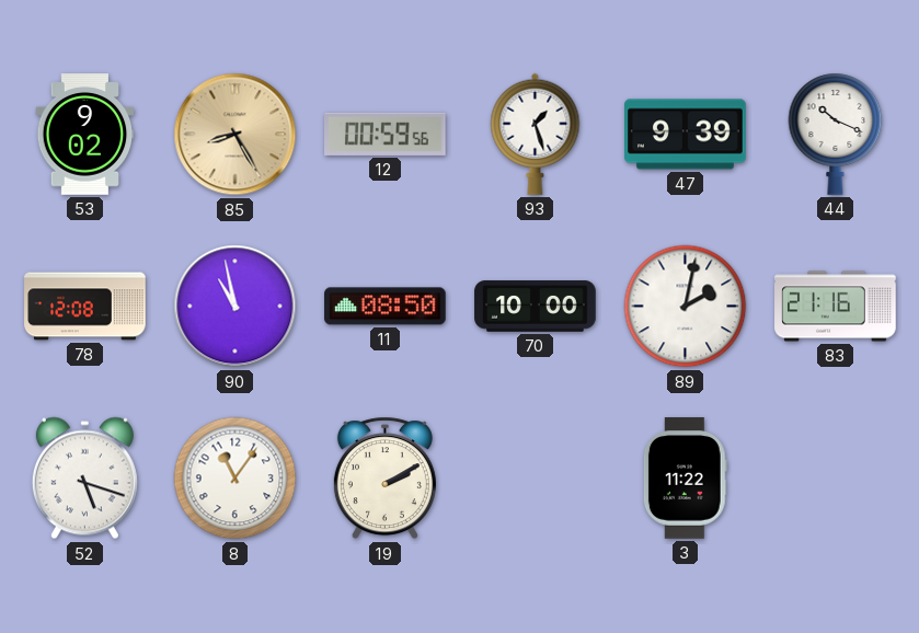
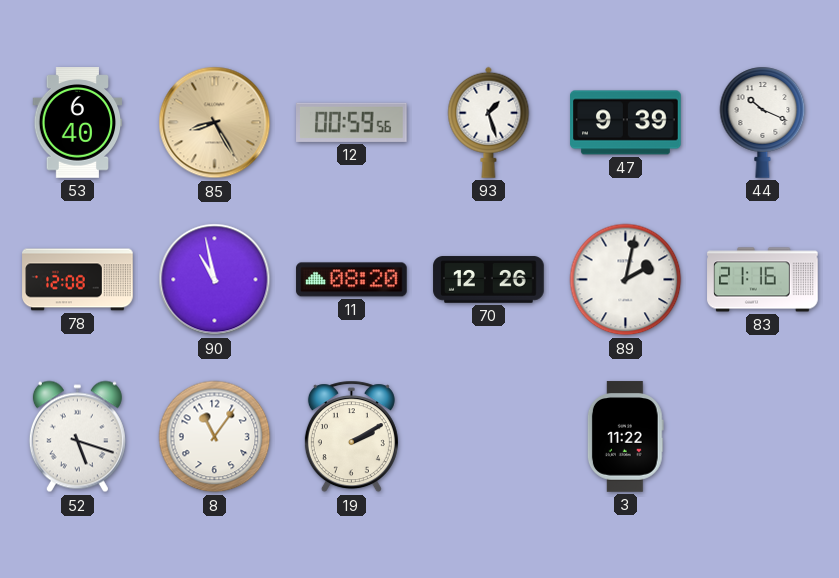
53: 9:02 -> 6:40
11: 08:50 -> 08:20
70: 10:00 -> 12:26
